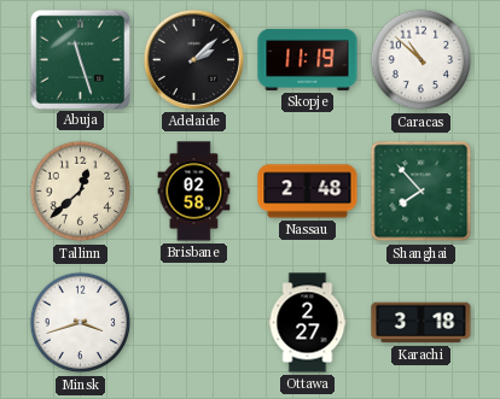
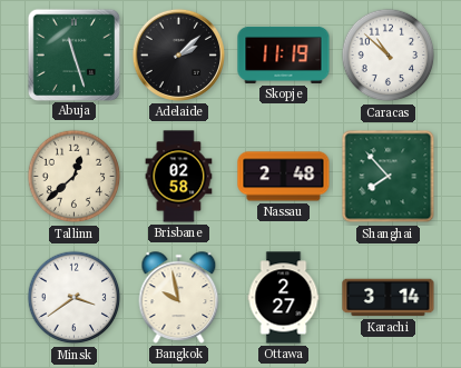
Minsk: 3:42 -> 3:39
Bangkok: none -> 9:58
Karachi: 3:18 -> 3:14
